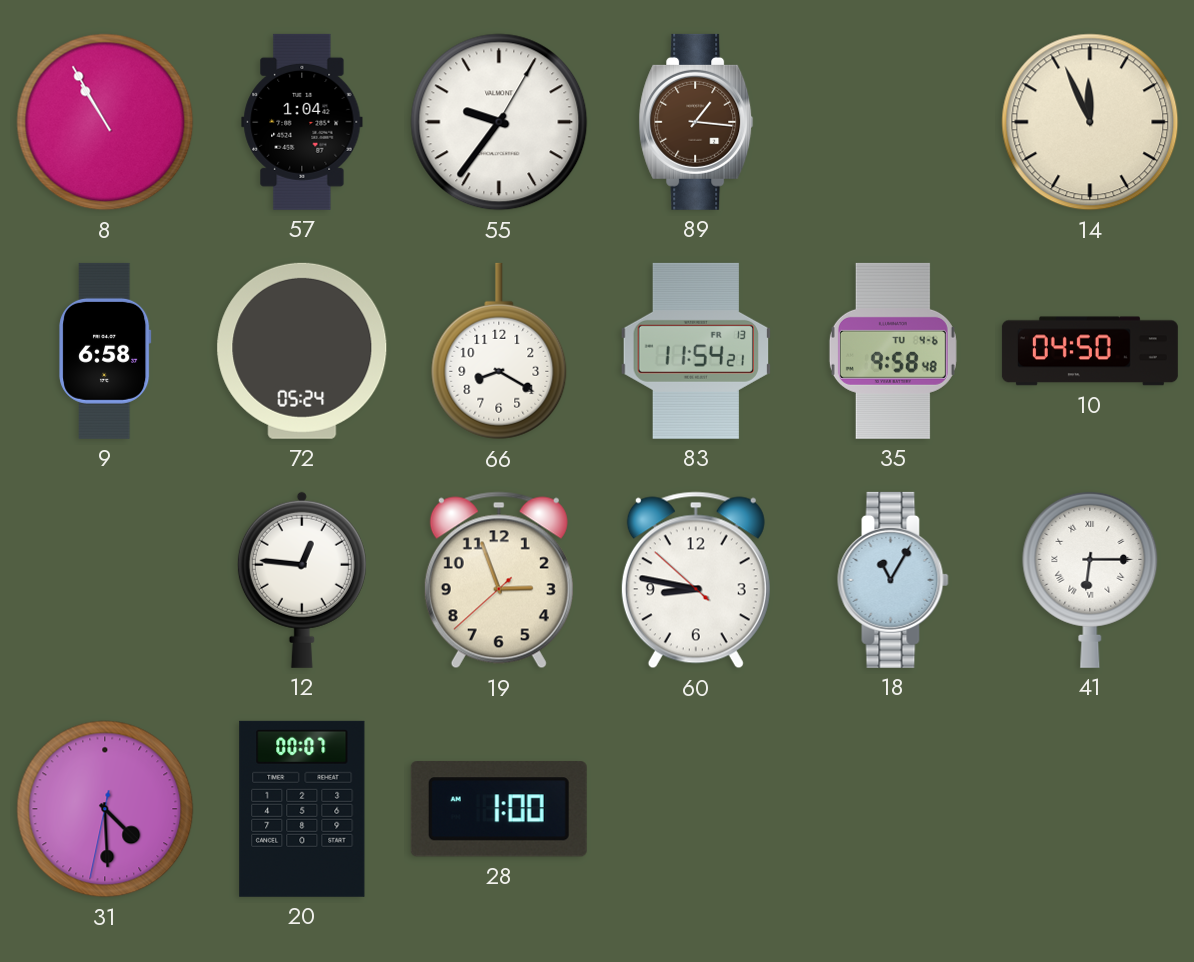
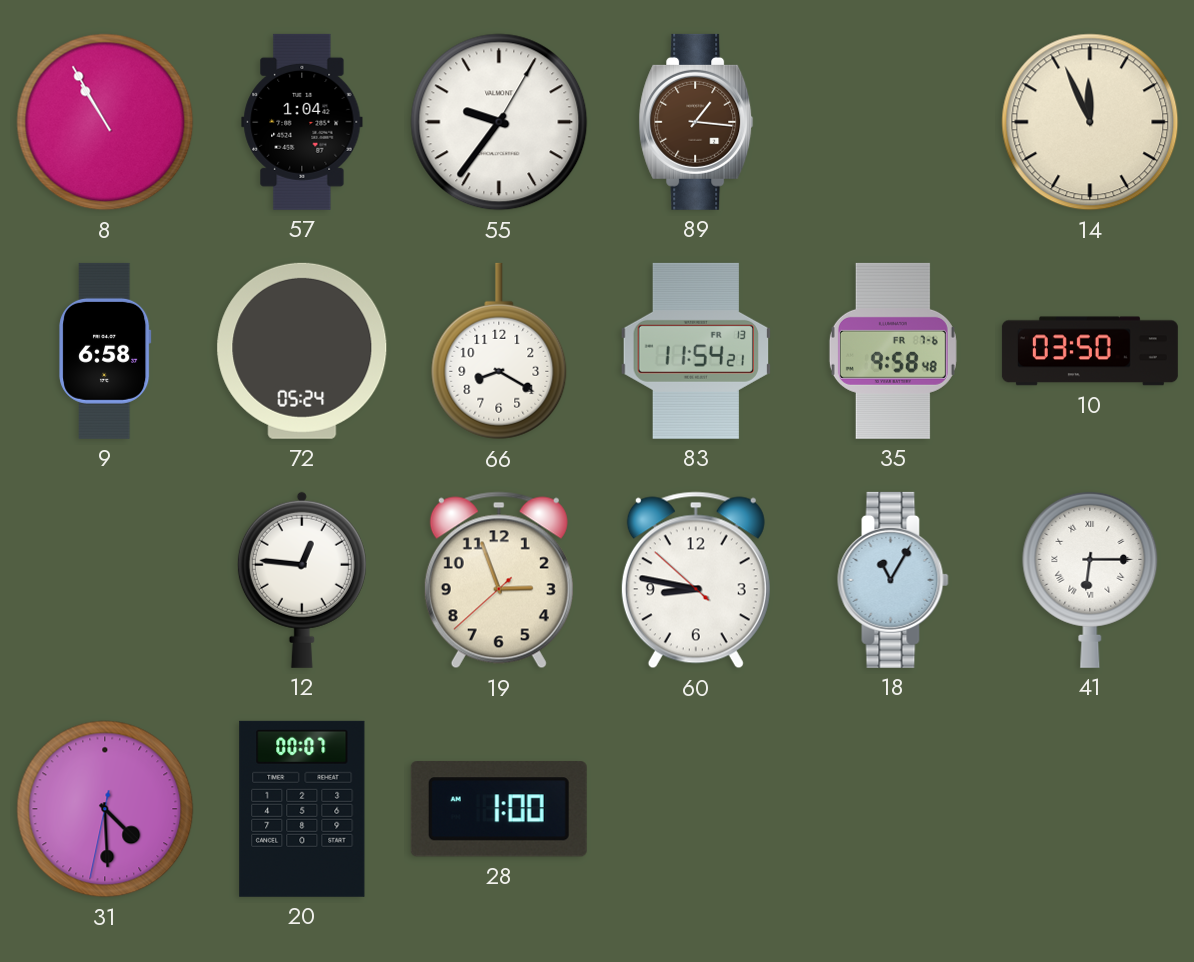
35 date: TU 4-6 -> FR 7-6
10: 04:50 -> 03:50
